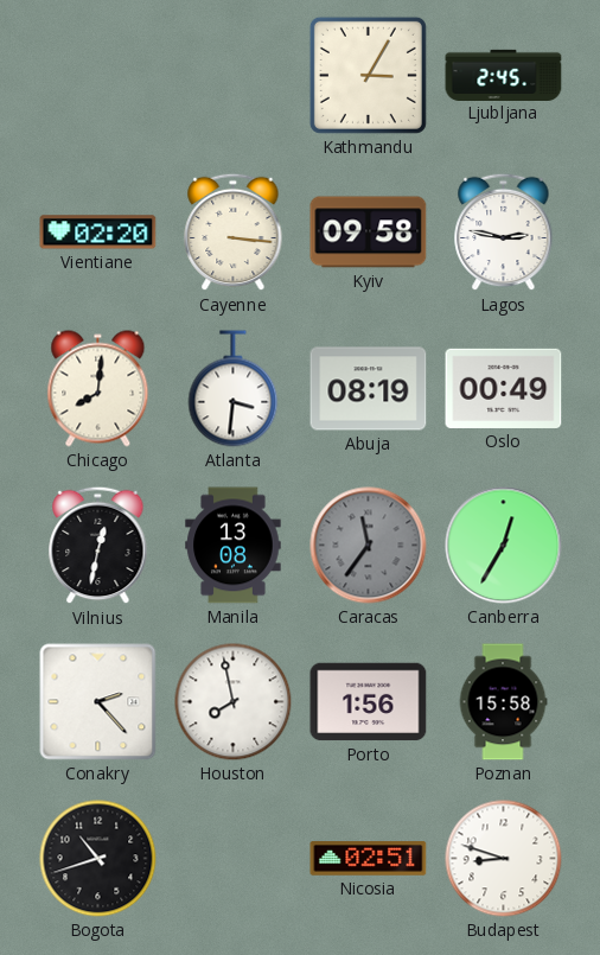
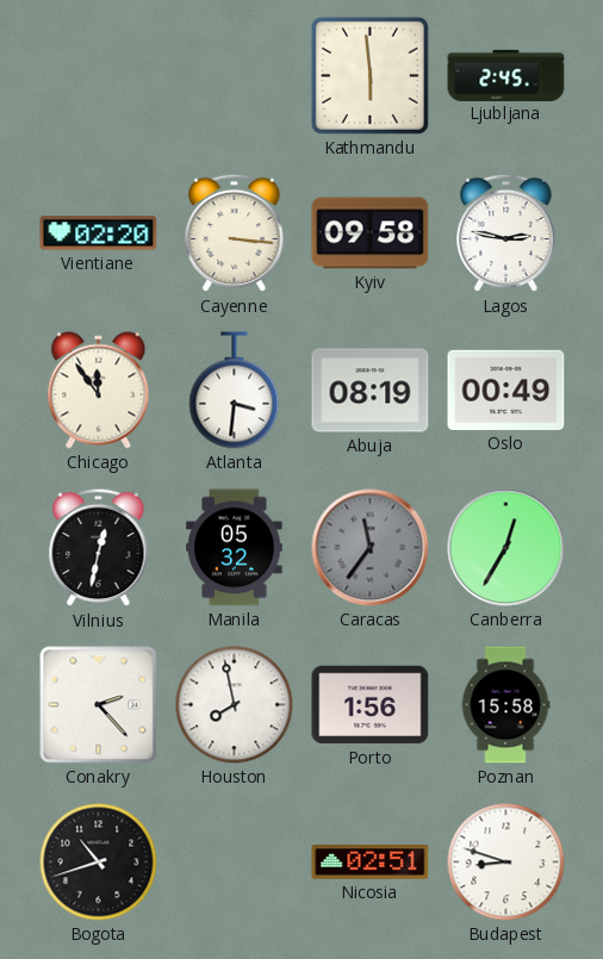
Kathmandu: 3:05 -> 5:59
Chicago: 8:01 -> 11:54
Manila: 13:08 -> 05:32
